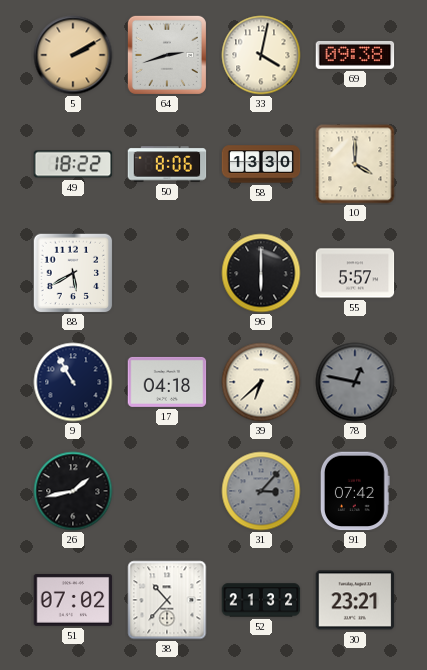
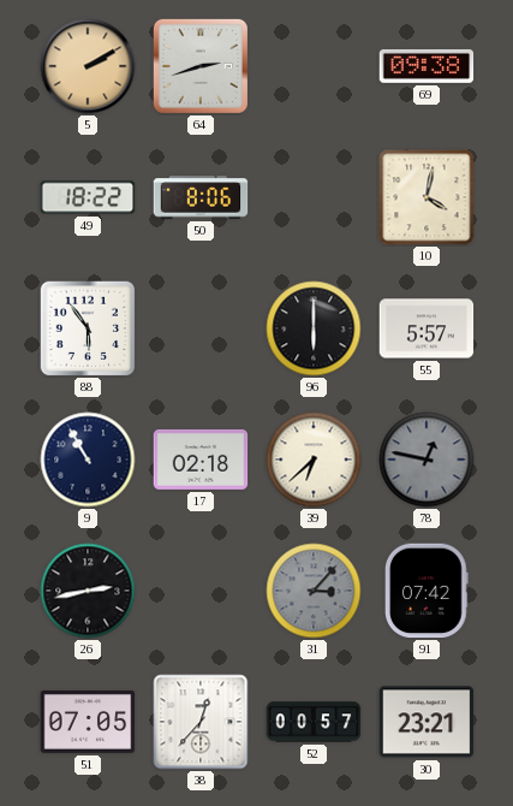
33: 4:02 -> none
58: 13:30 -> none
10: 4:00 -> 4:02
88: 5:40 -> 5:54
17: 04:18 -> 02:18
26: 1:43 -> 2:43
51: 07:02 -> 07:05
38: 10:37 -> 12:37
52: 21:32 -> 00:57
